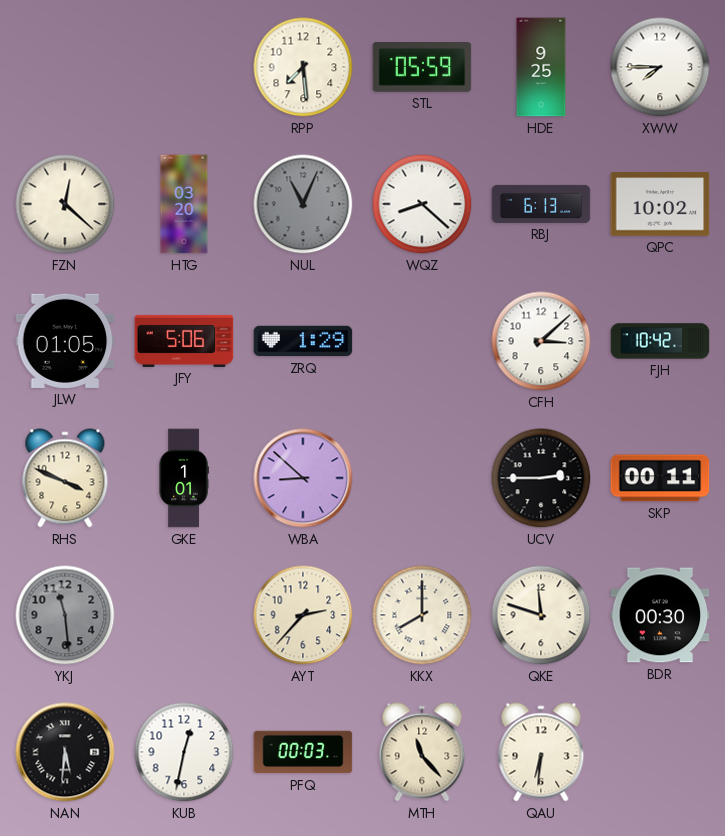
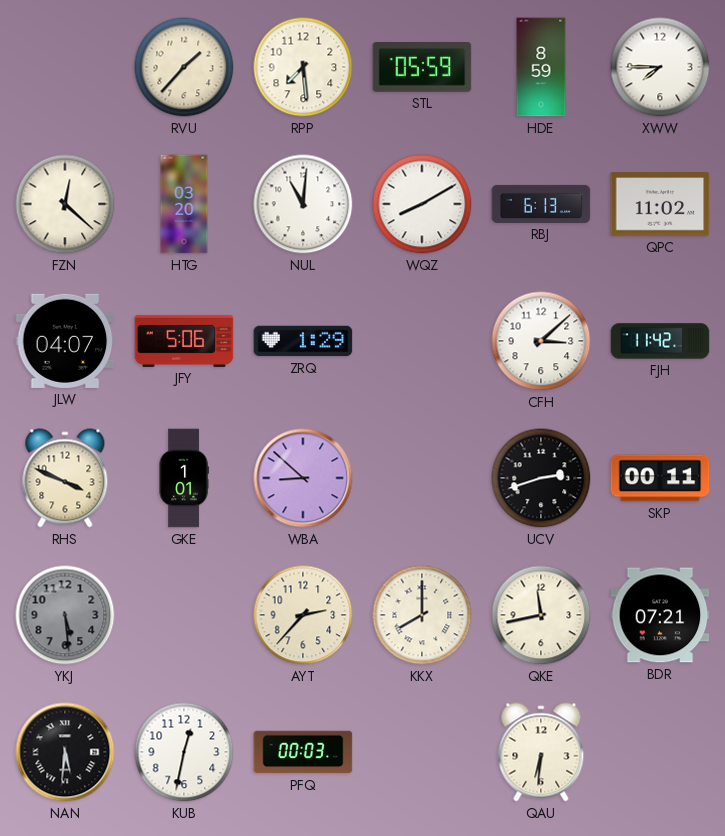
RVU: none -> 1:37
HDE: 9:25 -> 8:59
NUL: 11:04 -> 11:01
NUL dial: grey -> white
WQZ: 8:22 -> 8:10
QPC: 10:02 -> 11:02
JLW: 01:05 -> 04:07
FJH: 10:42 -> 11:42
UCV: 2:45 -> 2:42
YKJ: 11:29 -> 5:29
QKE: 11:48 -> 11:43
BDR: 00:30 -> 07:21
MTH: 11:23 -> none
